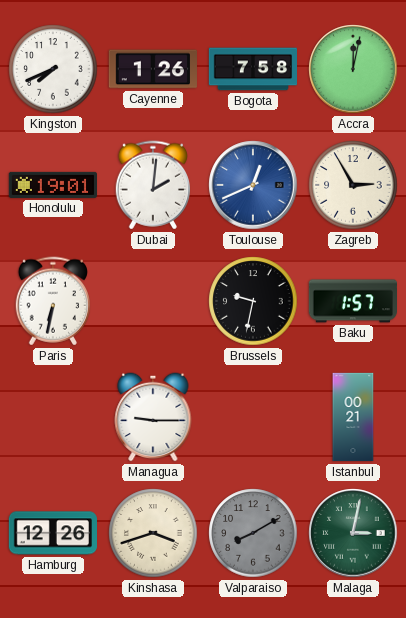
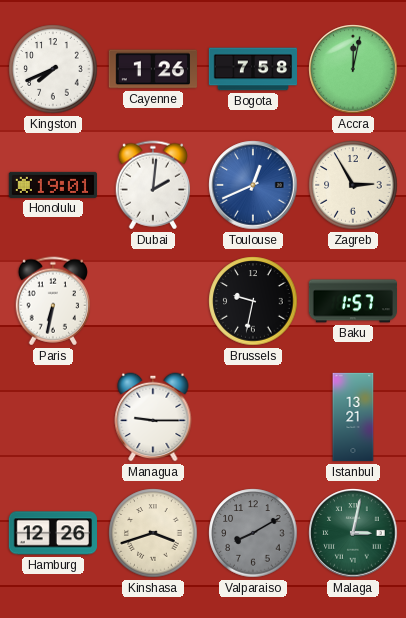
Istanbul: 00:21 -> 13:21
